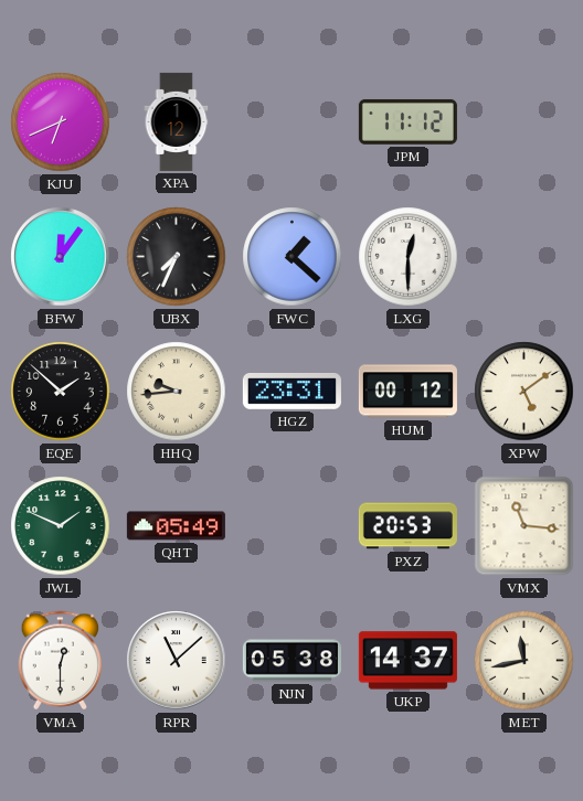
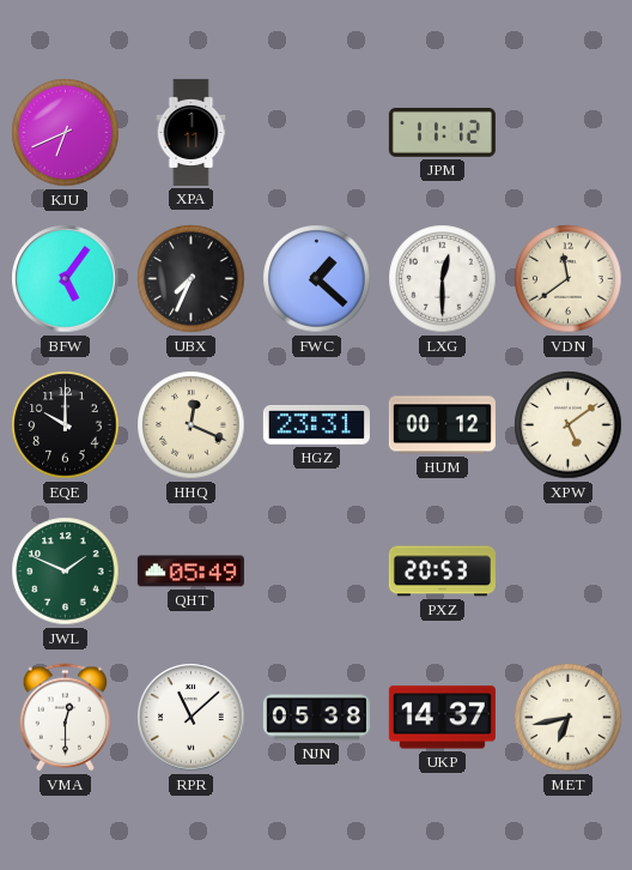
XPA: 1:12 -> 1:11
BFW: 12:06 -> 5:06
VDN: none -> 11:39
EQE: 1:52 -> 10:00
HHQ: 9:44 -> 12:19
VMX: 11:16 -> none
MET: 11:43 -> 6:43
